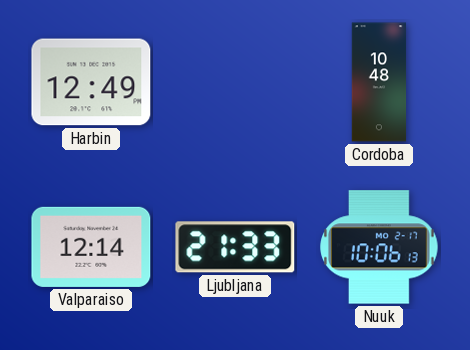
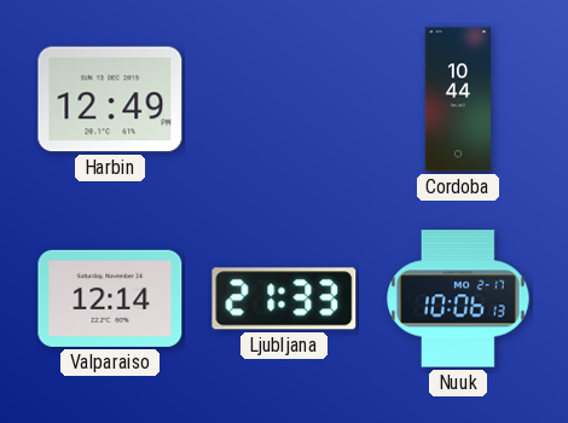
Cordoba: 10:48 -> 10:44
